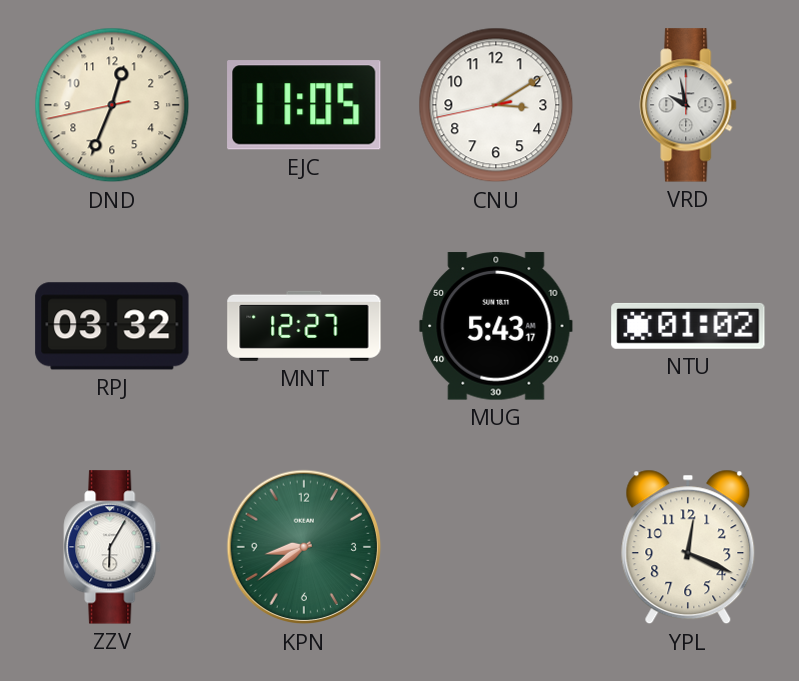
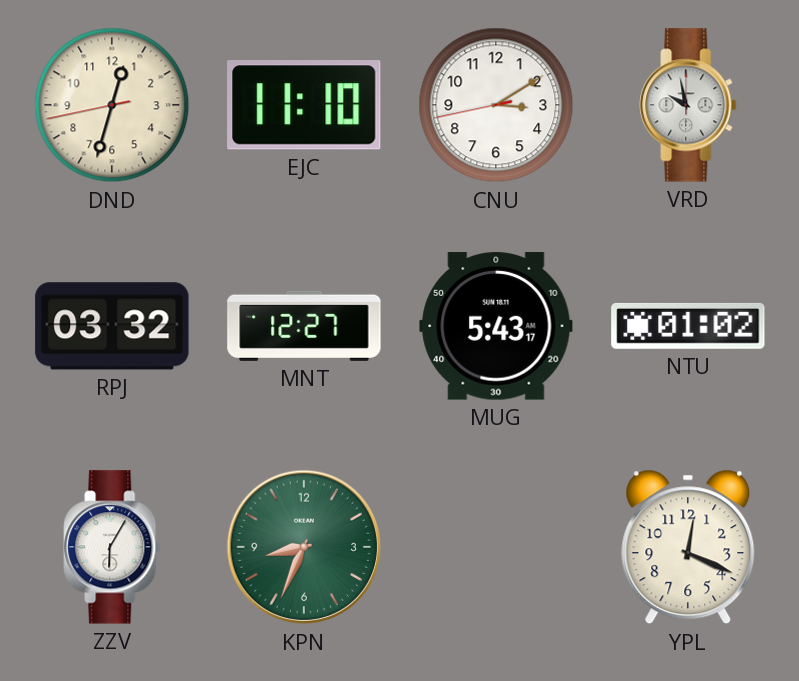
DND: 12:33 -> 12:32
EJC: 11:05 -> 11:10
KPN: 8:39 -> 8:34
